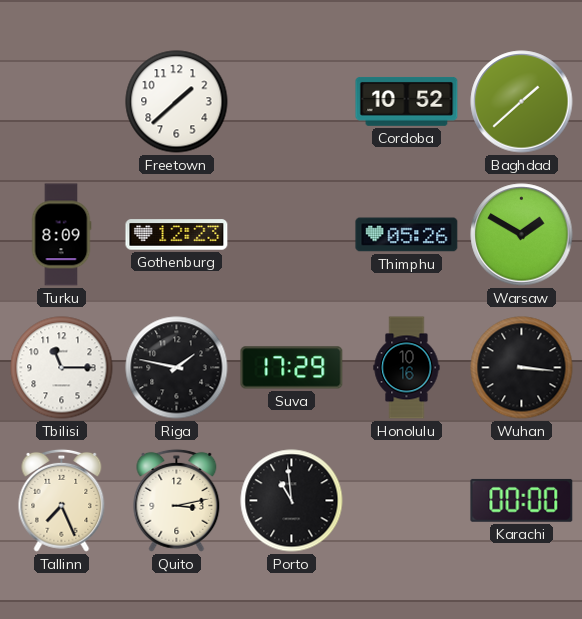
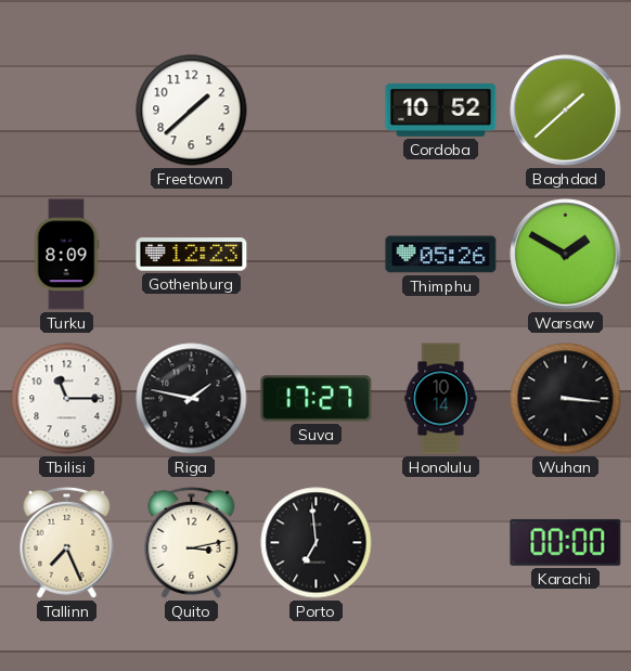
Suva: 17:29 -> 17:27
Honolulu: 10:16 -> 10:14
Porto: 10:59 -> 6:59
